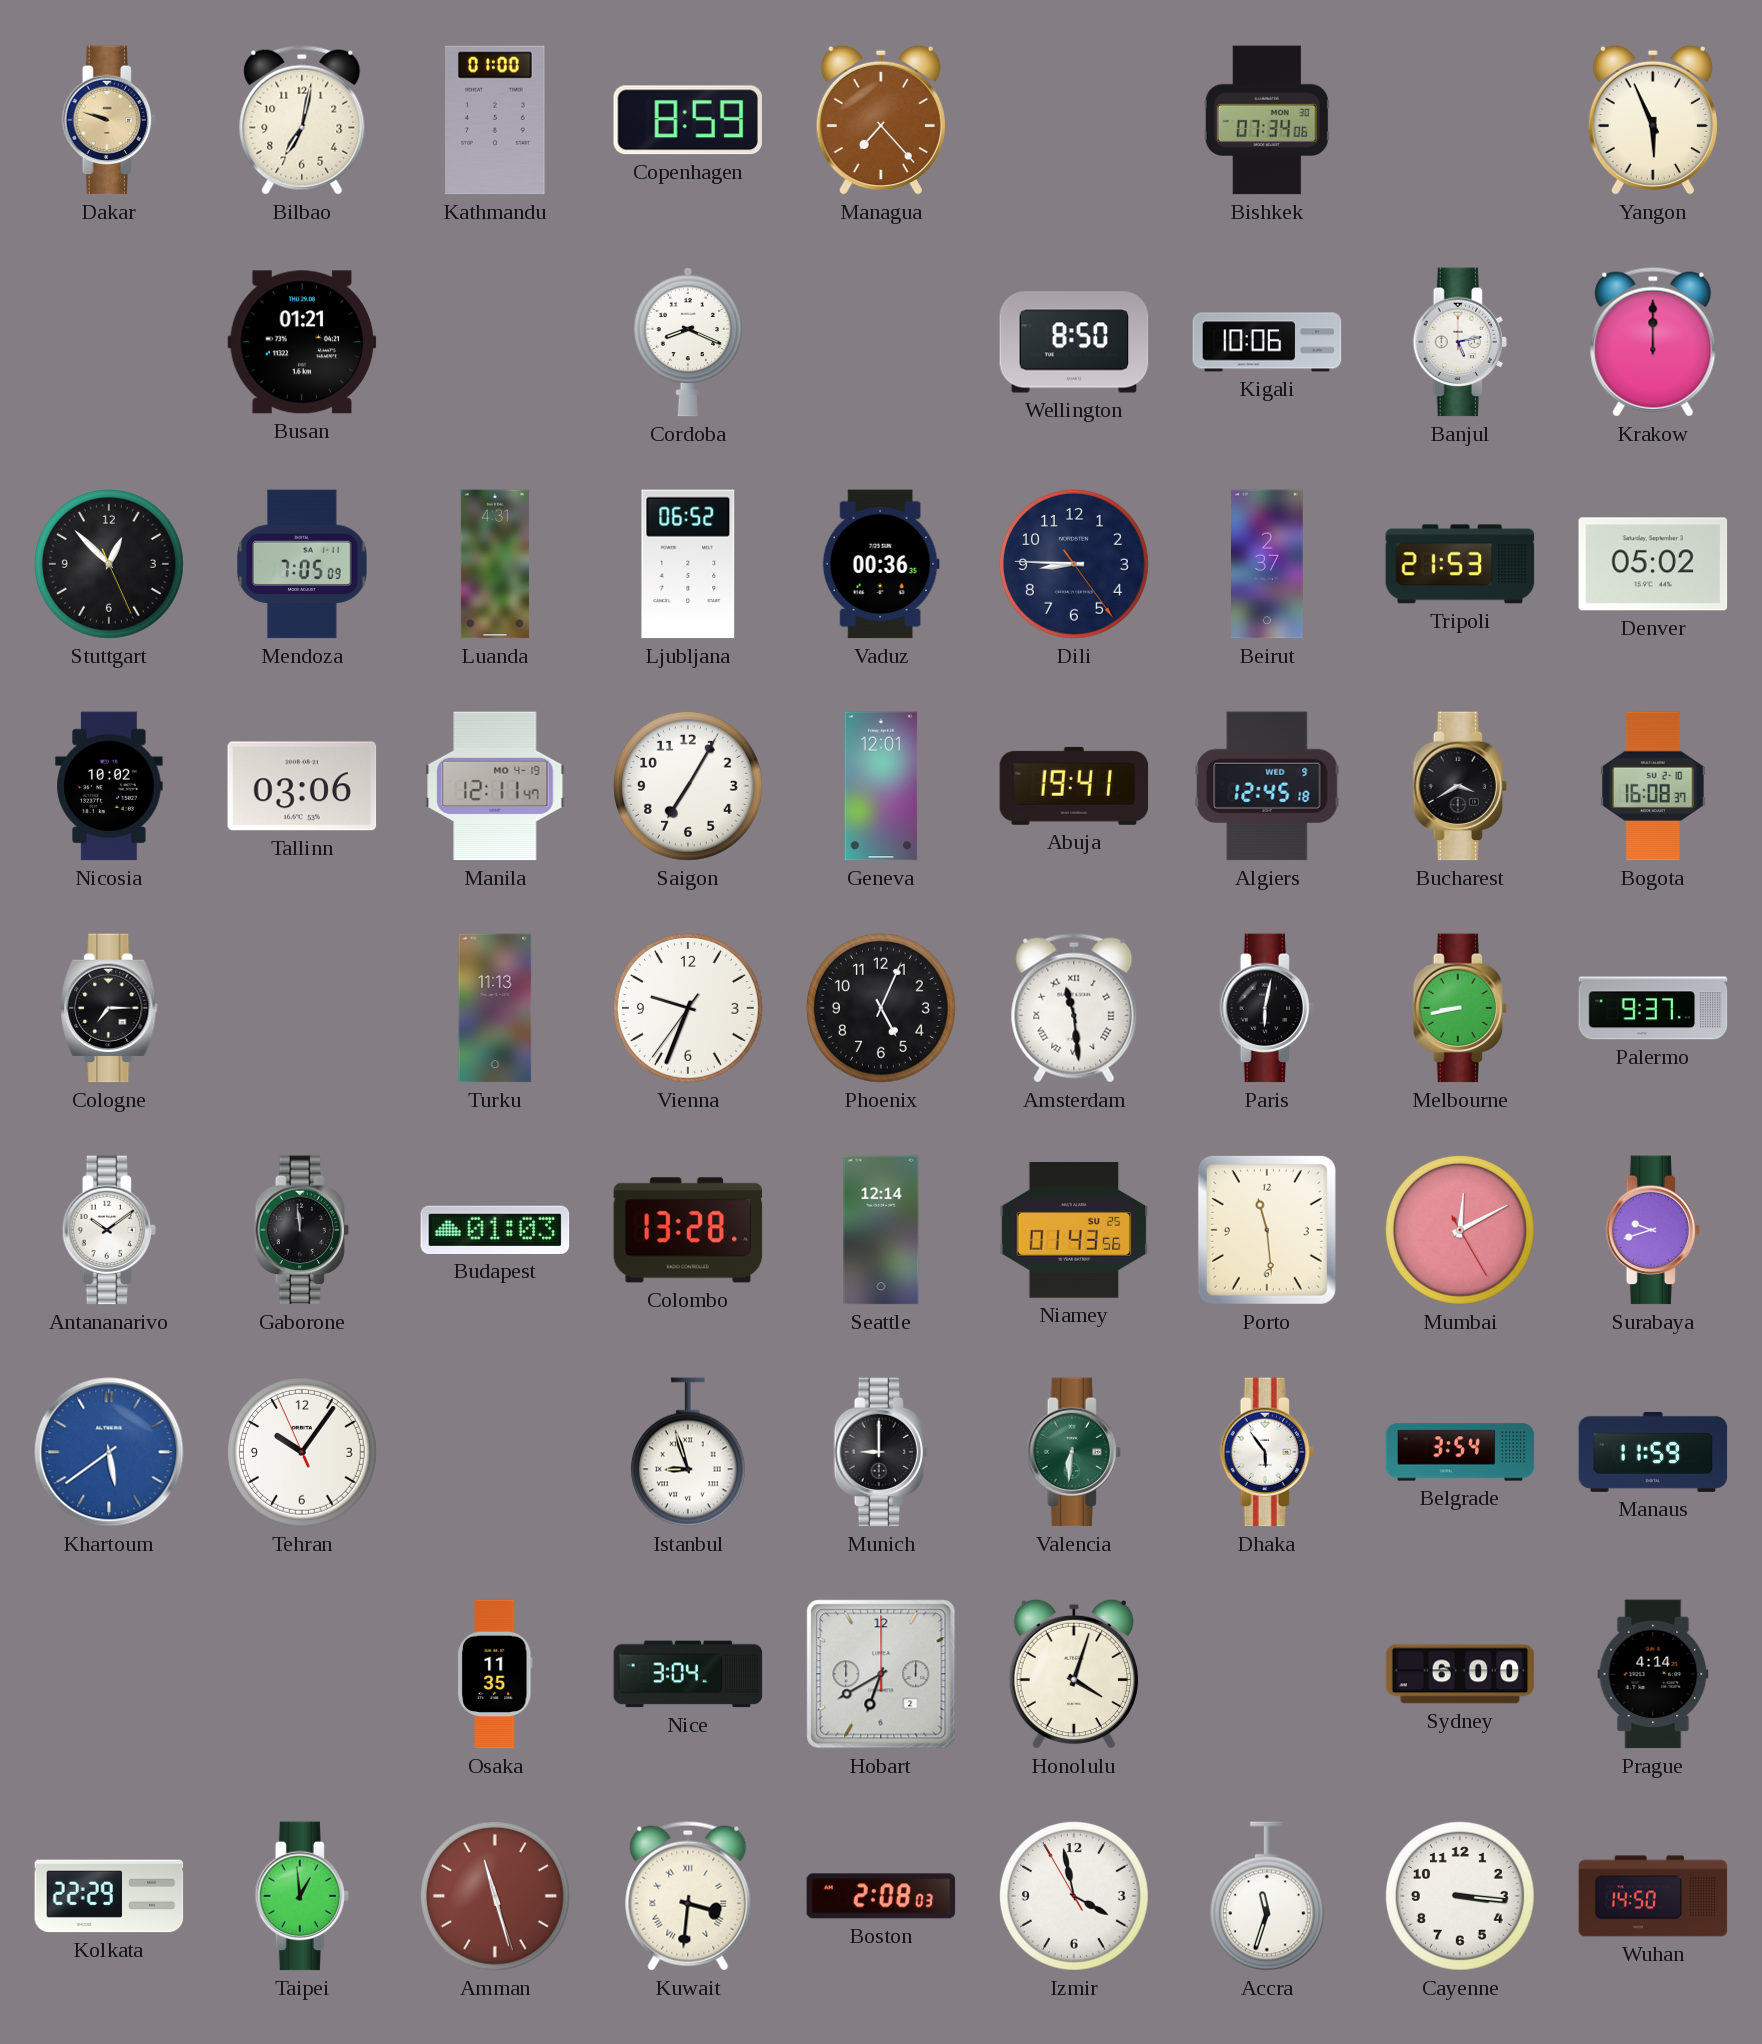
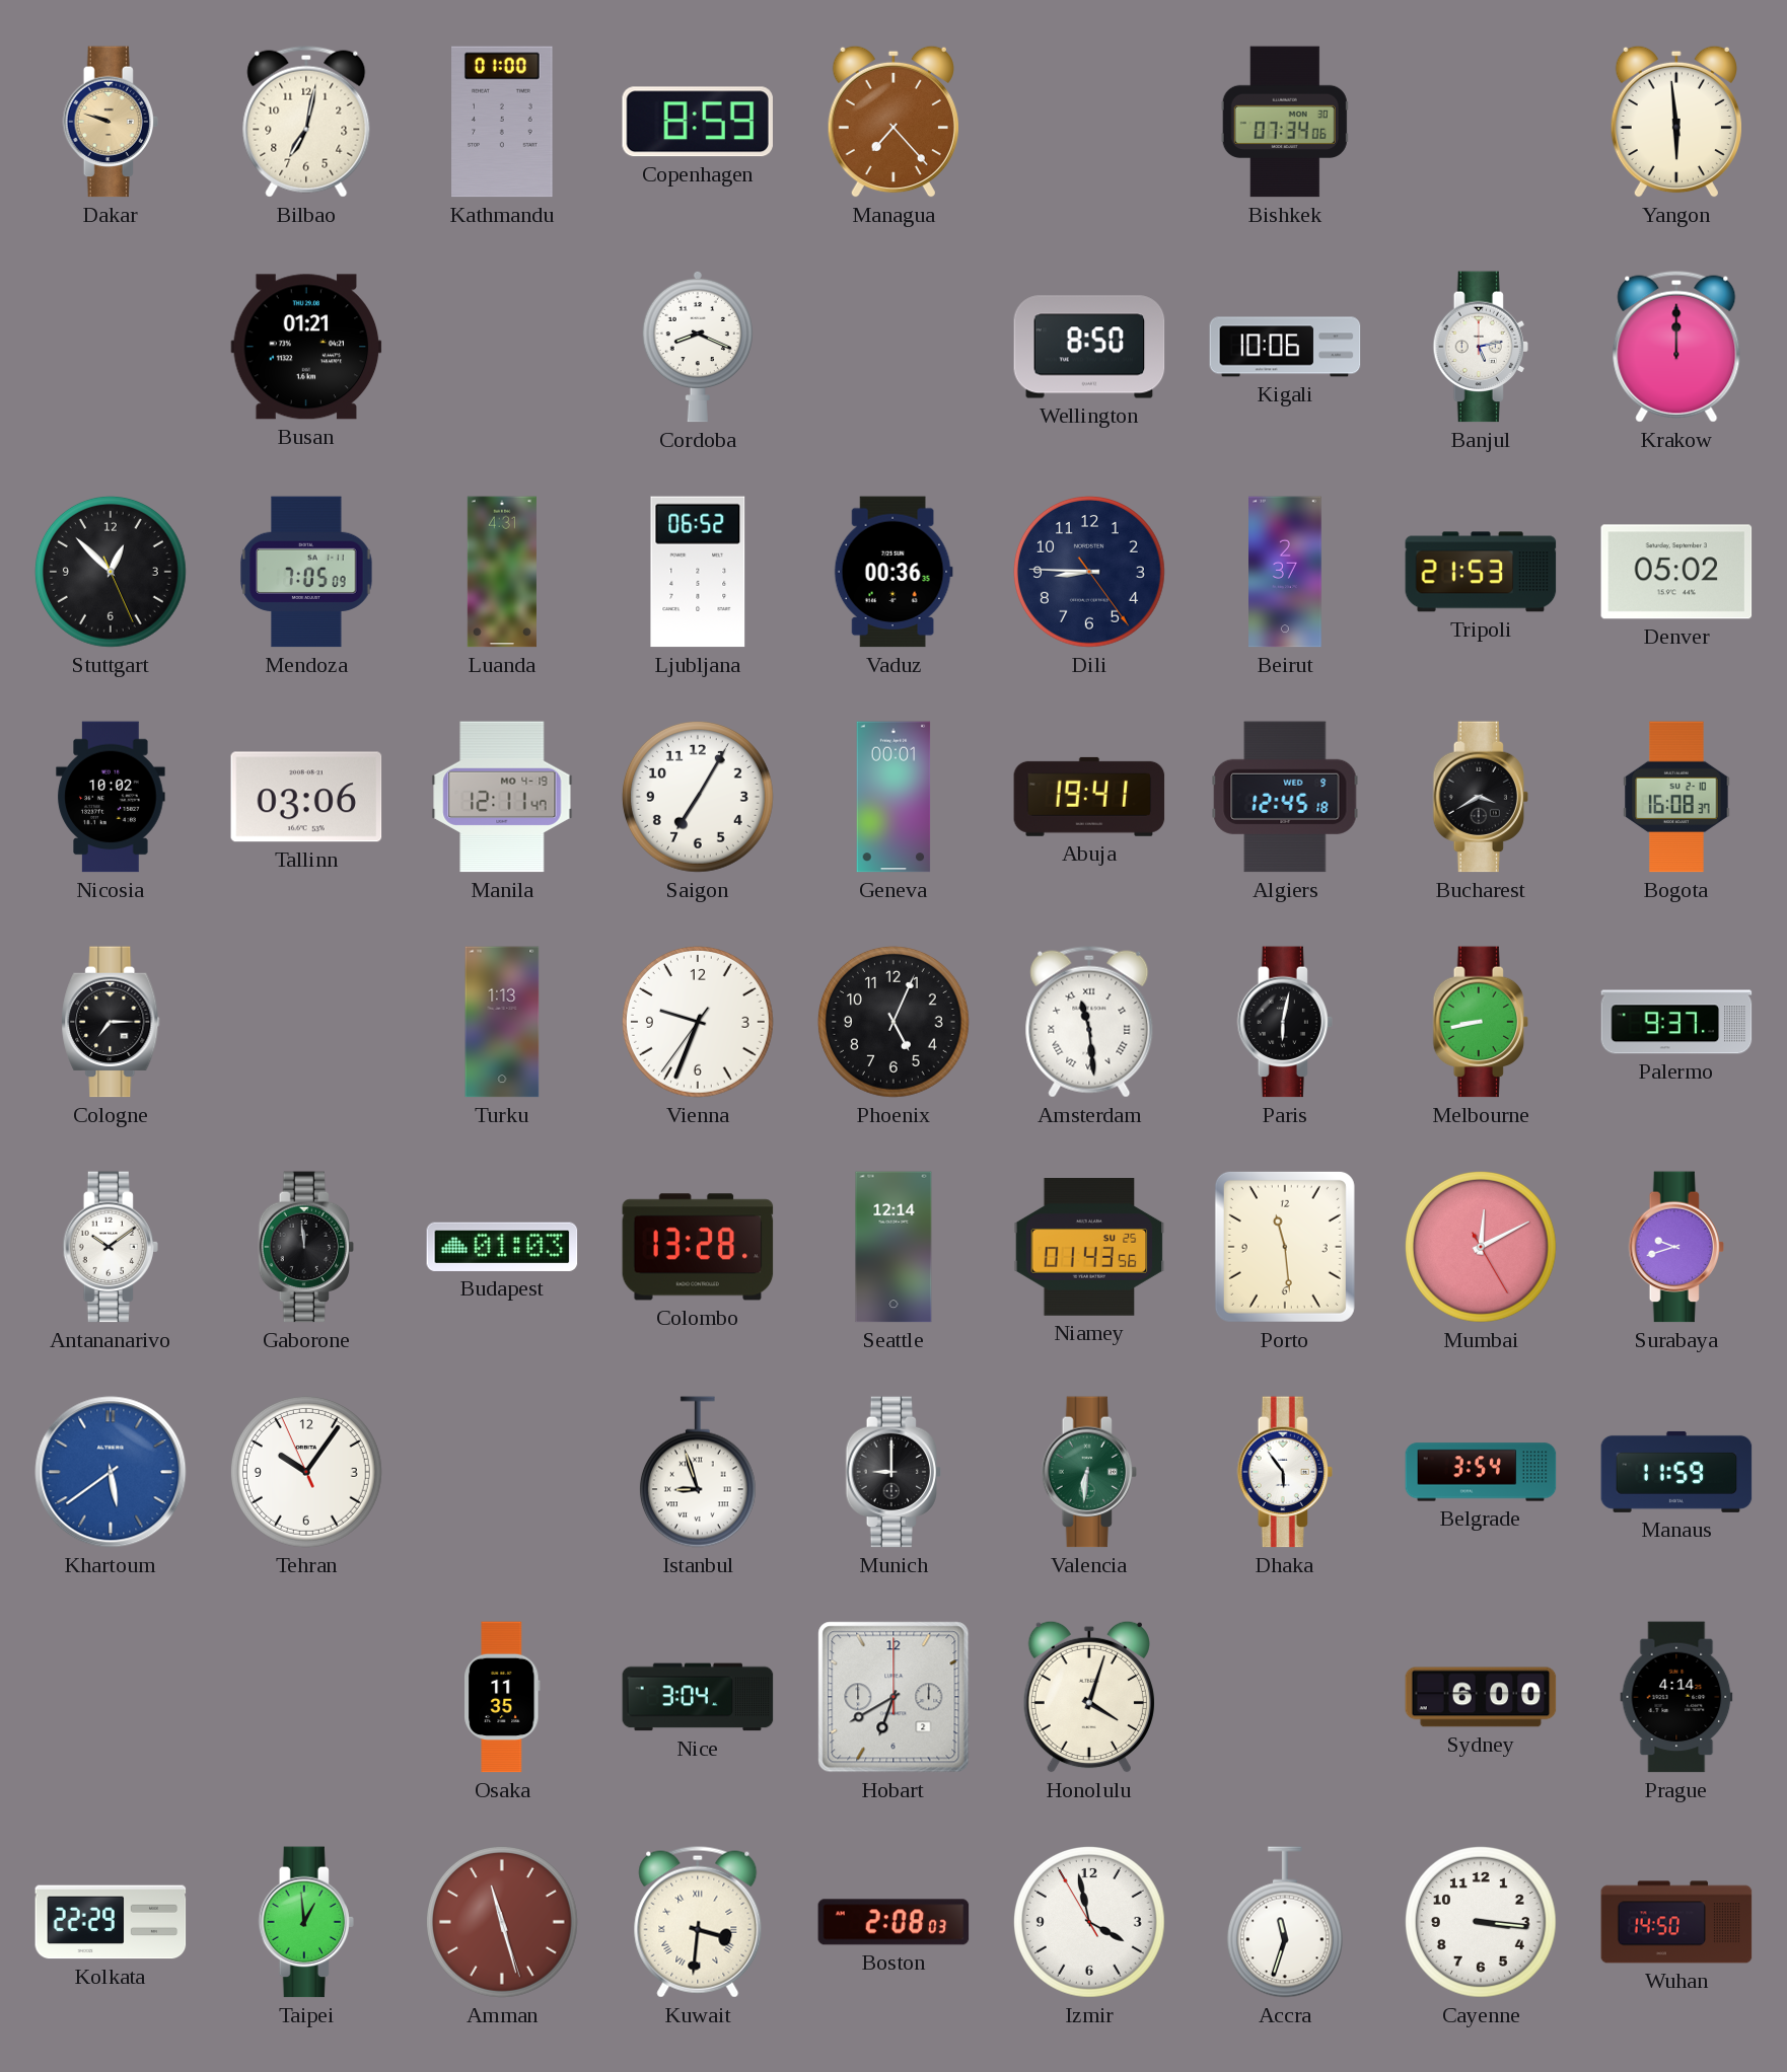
Yangon: 5:56 -> 5:59
Geneva: 12:01 -> 00:01
Turku: 11:13 -> 1:13
